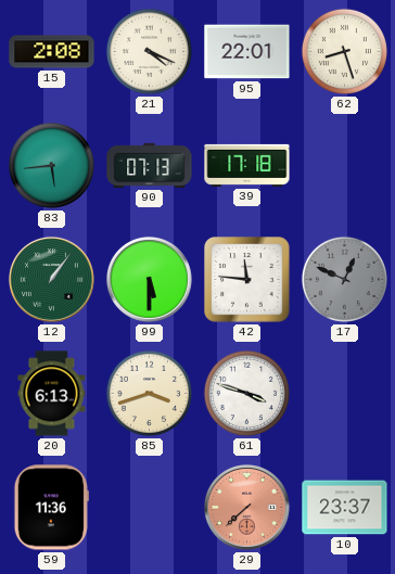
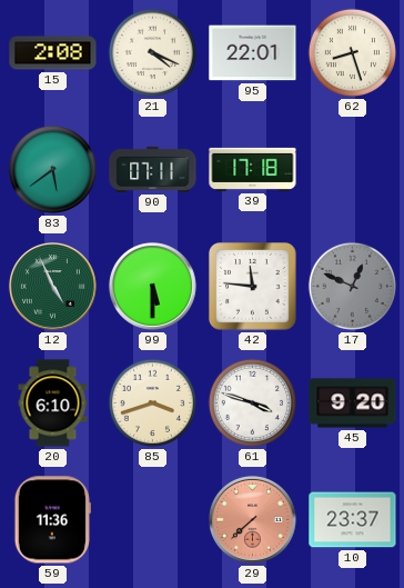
83: 5:44 -> 5:39
90: 07:13 -> 07:11
12: 1:06 -> 4:56
20: 6:13 -> 6:10
45: none -> 9:20
